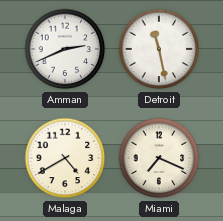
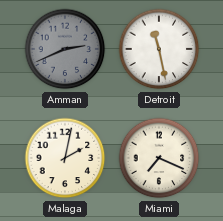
Amman dial: white -> grey
Malaga: 4:40 -> 2:02
